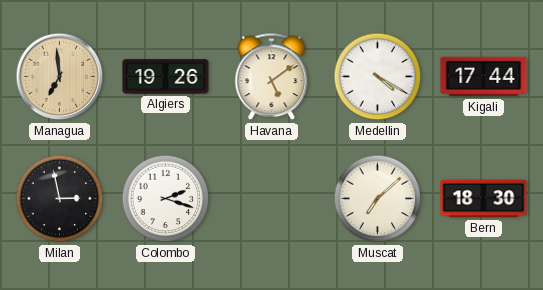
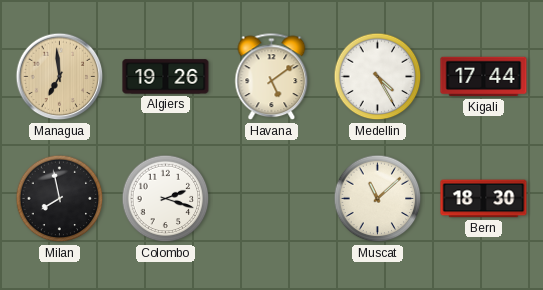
Medellin: 4:20 -> 4:25
Milan: 2:58 -> 7:58
Muscat: 7:08 -> 11:08
